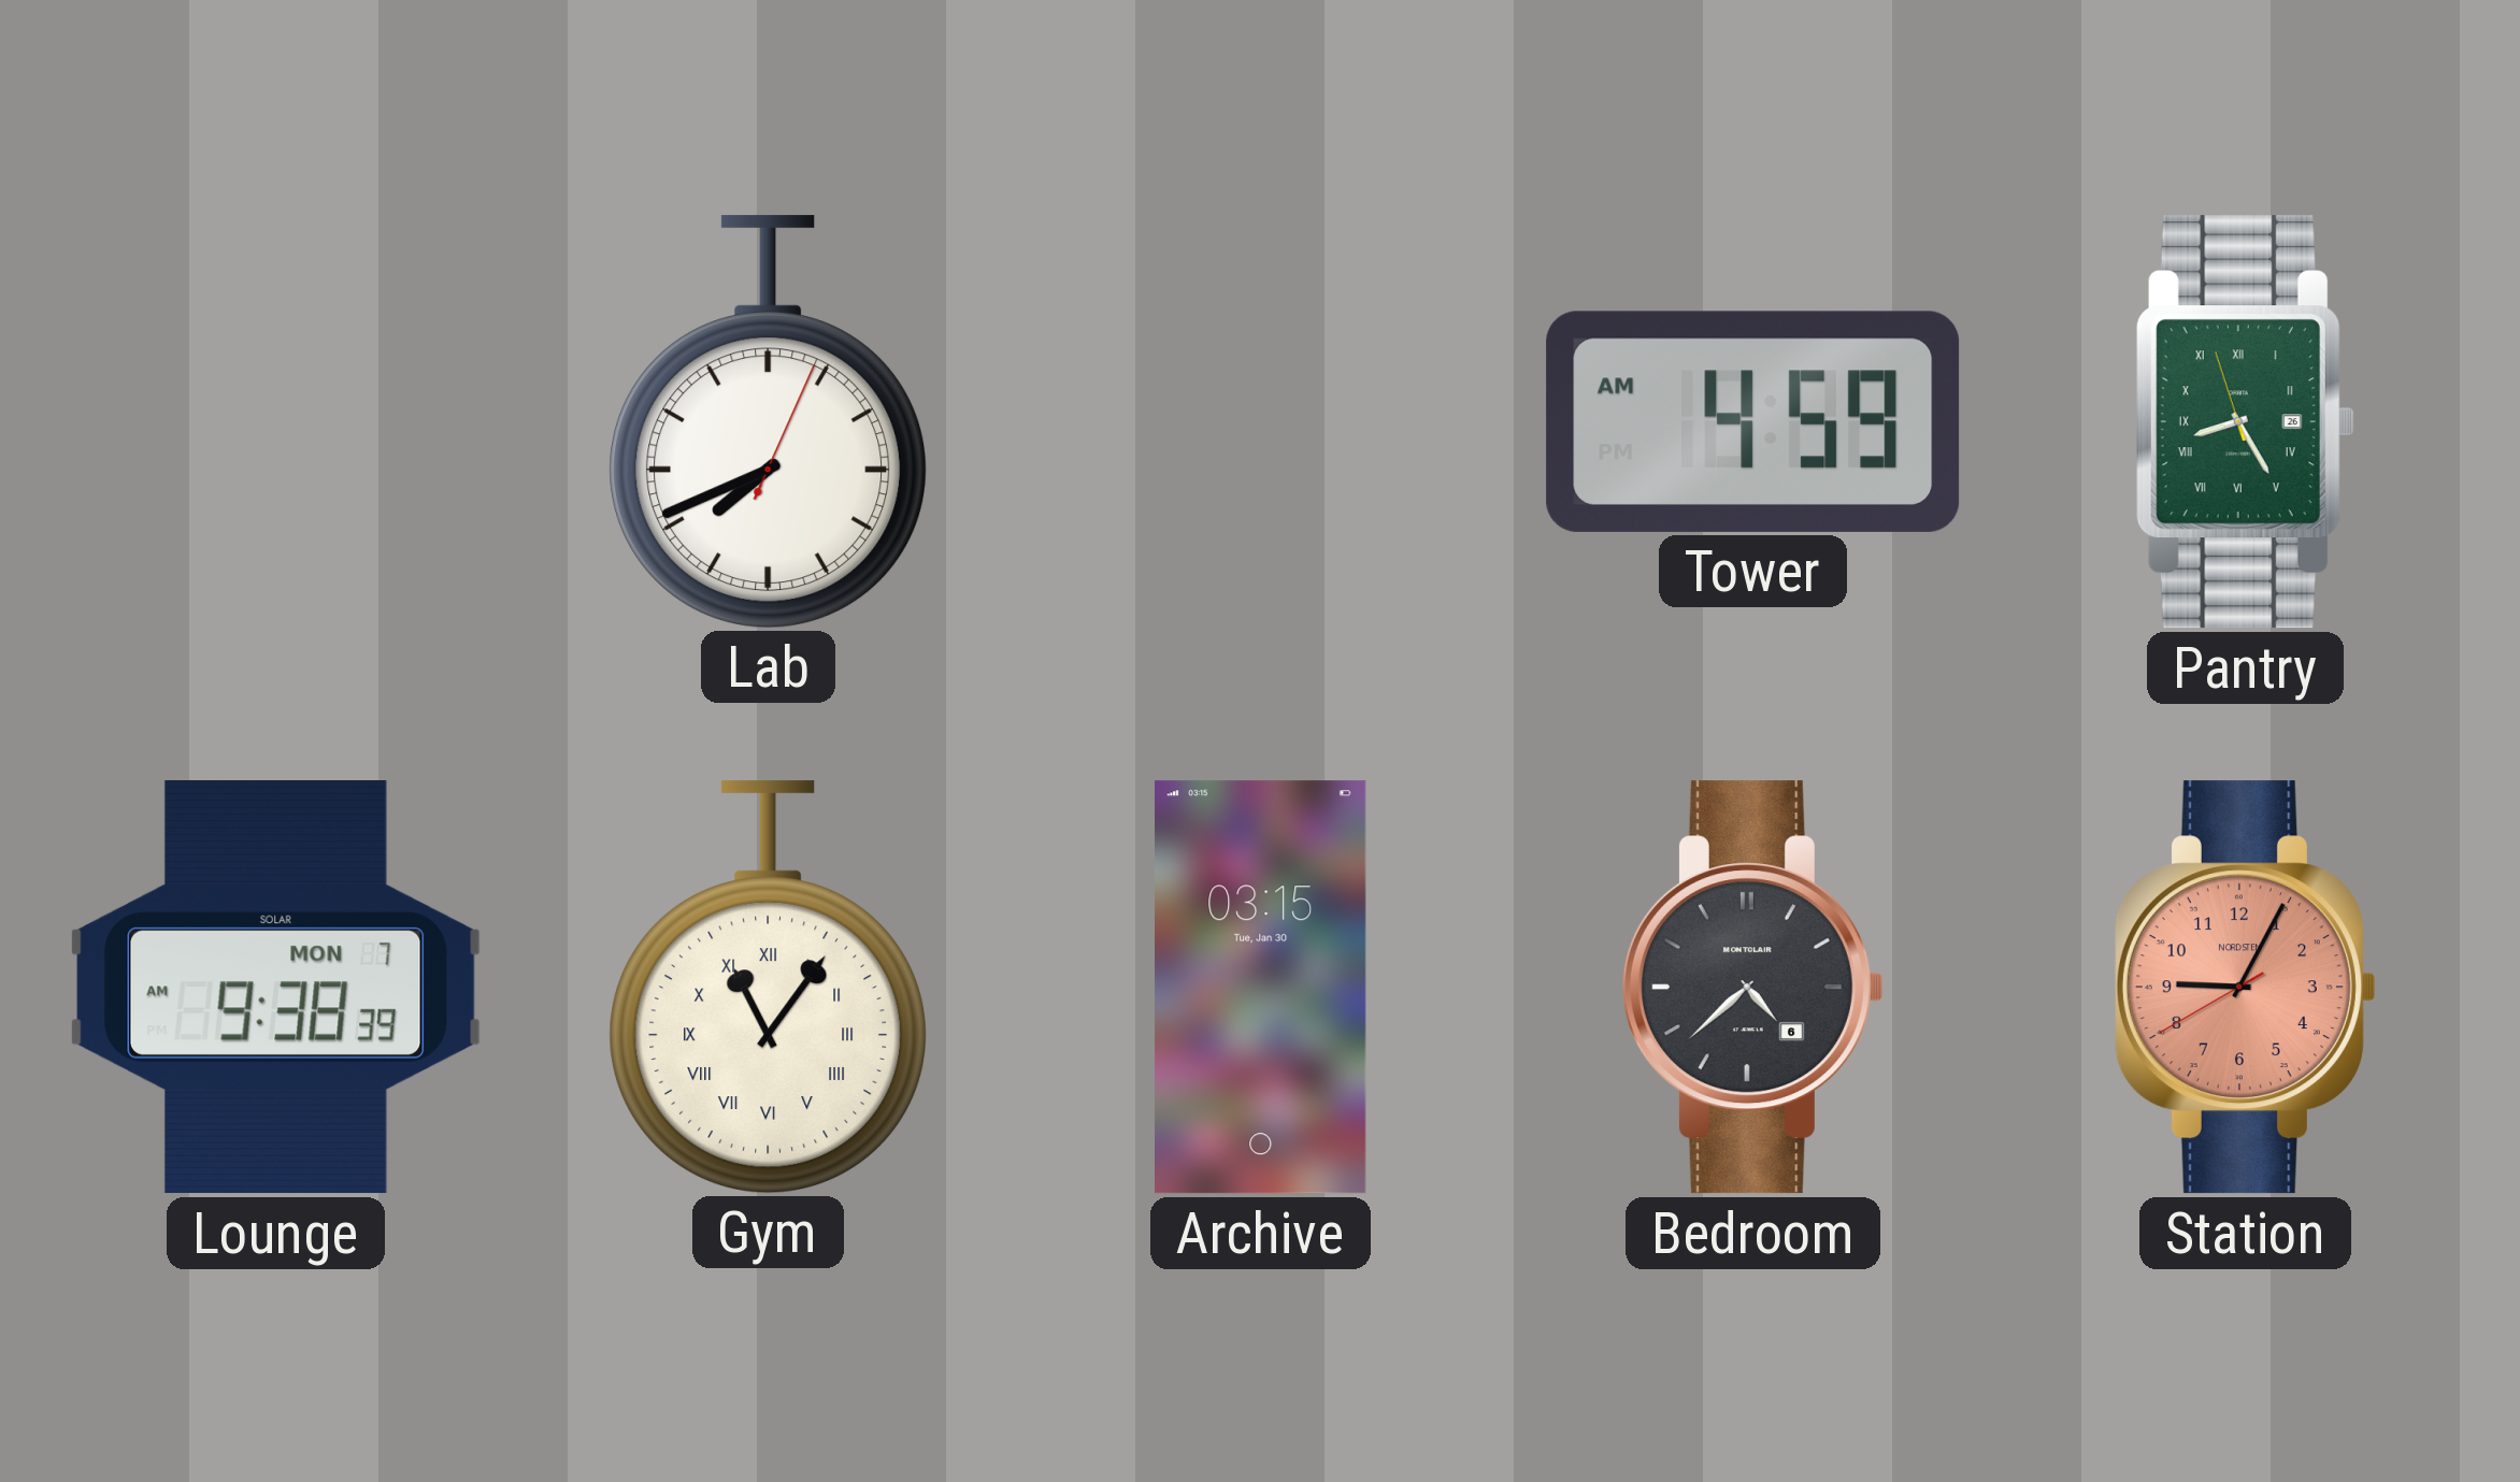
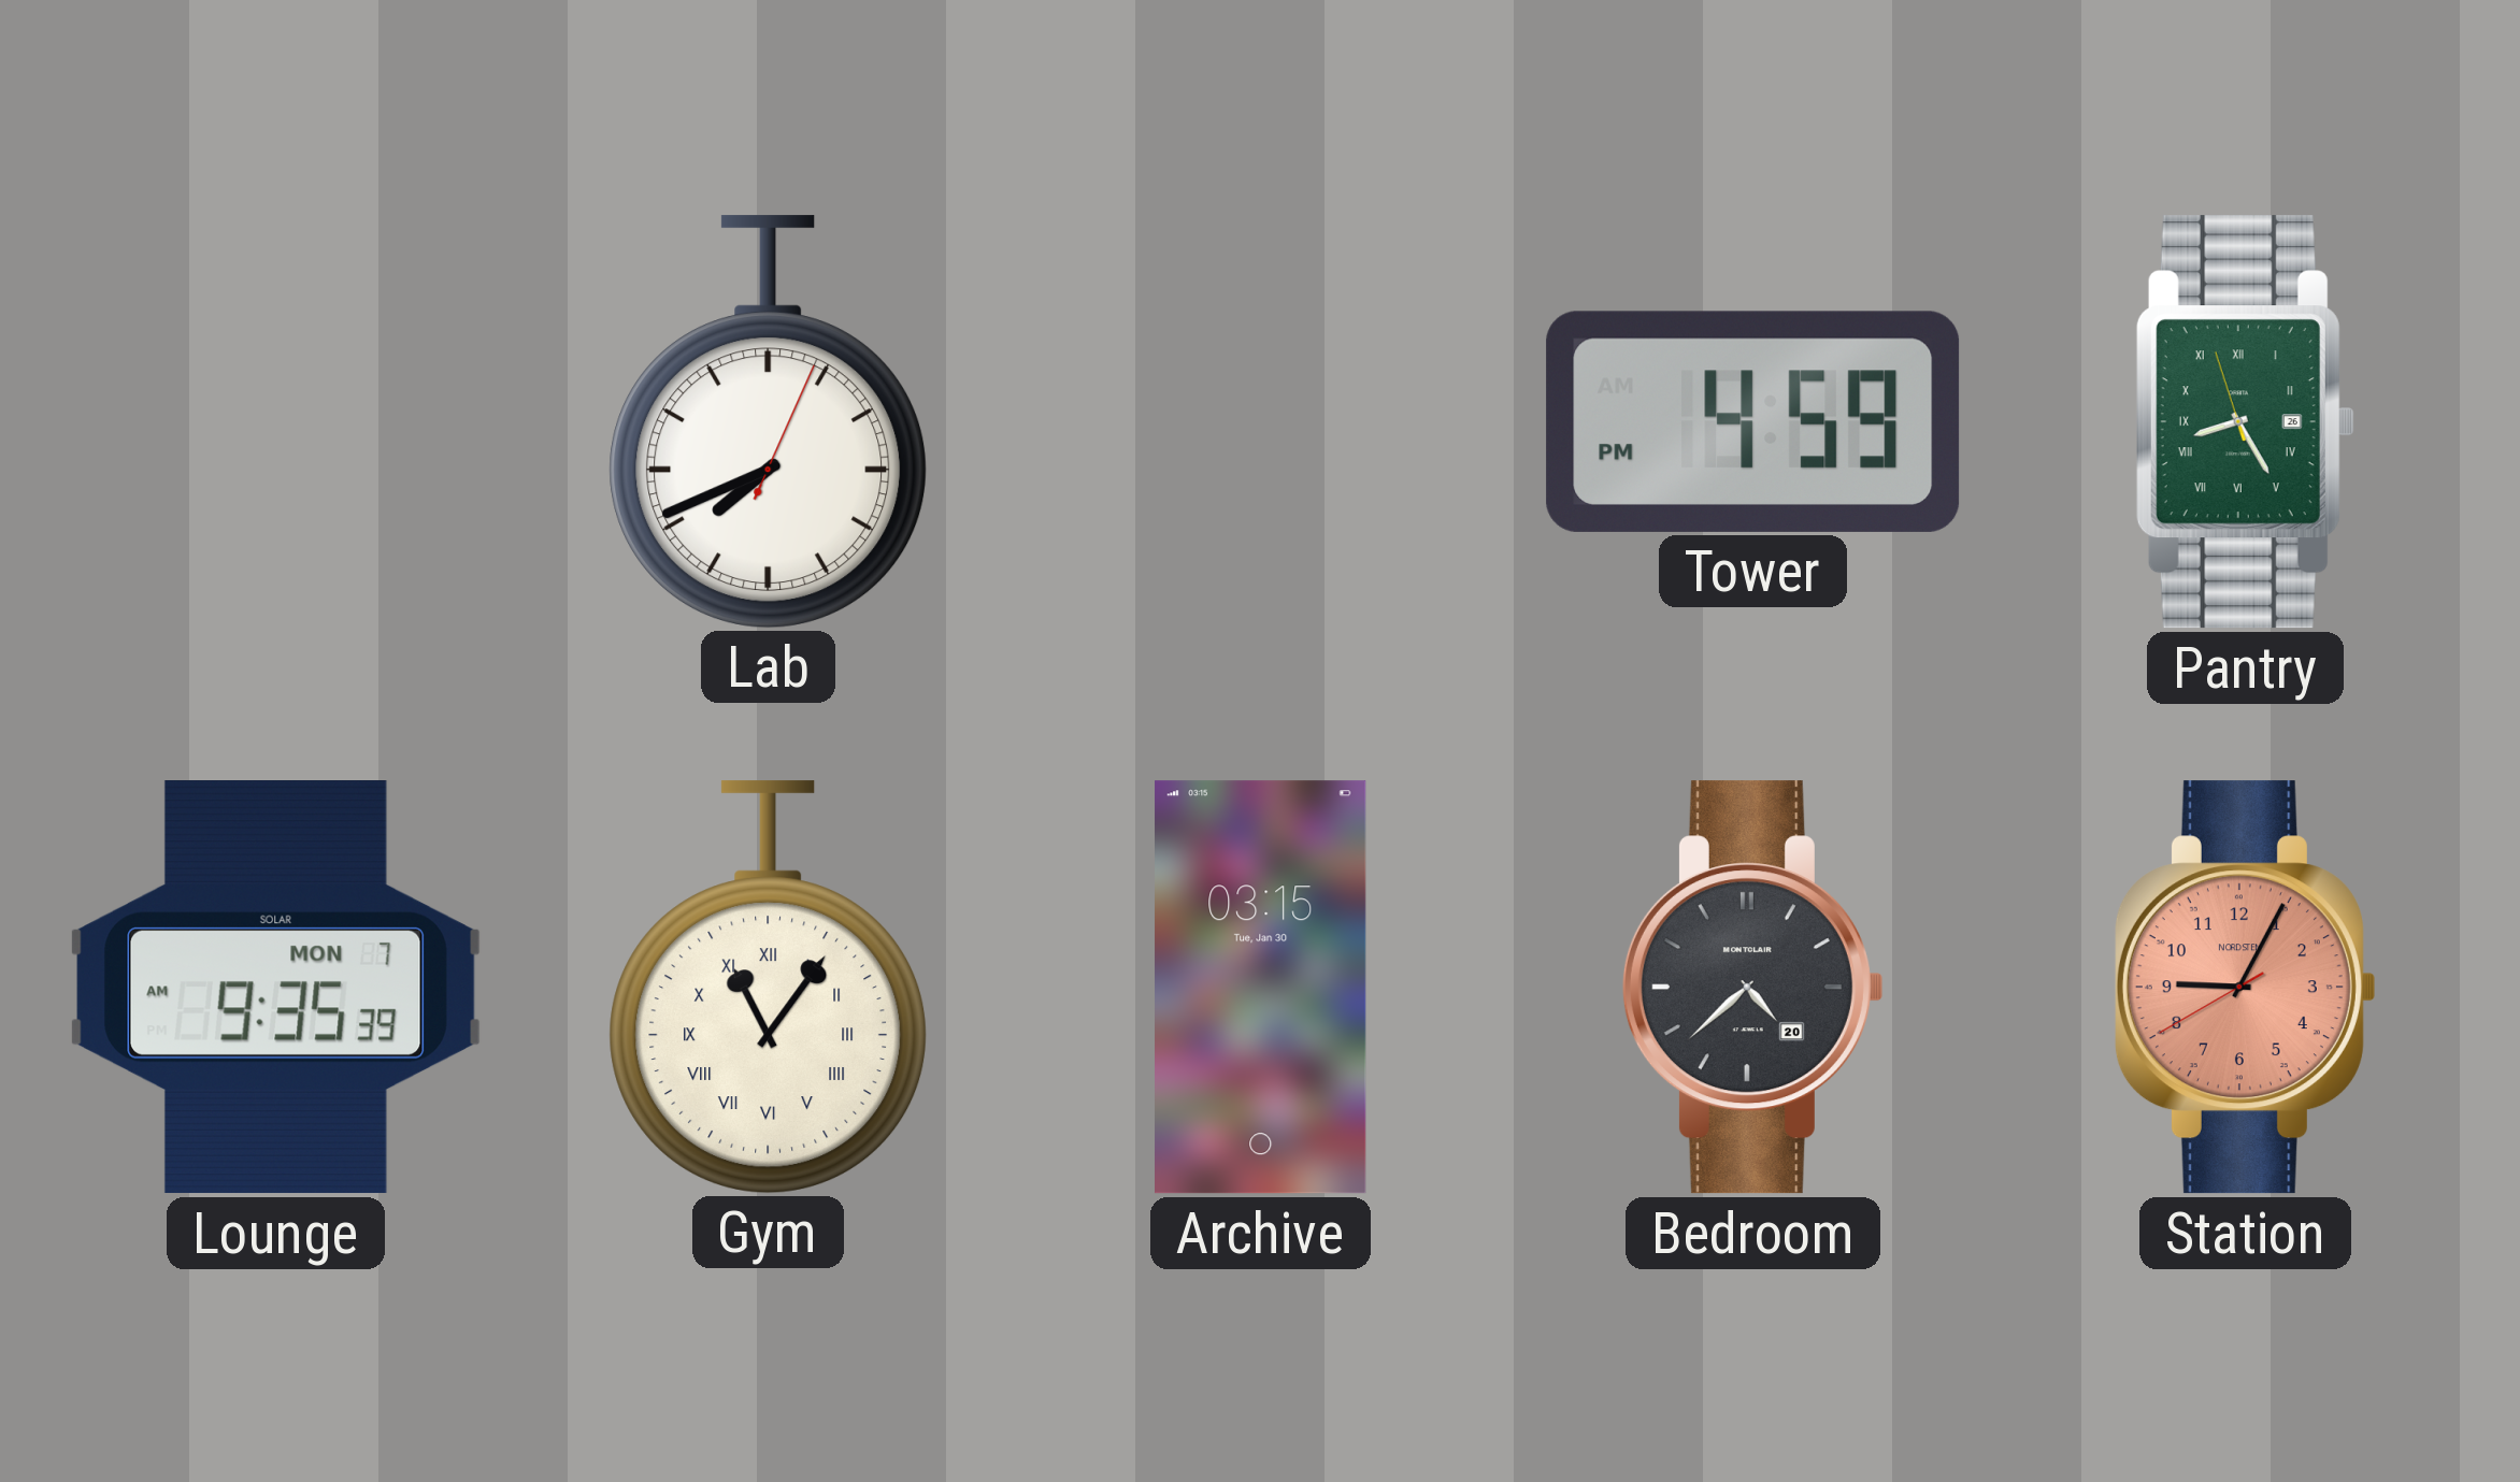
Tower: 4:59 AM -> 4:59 PM
Lounge: 9:38 -> 9:35
Bedroom date: 6 -> 20
